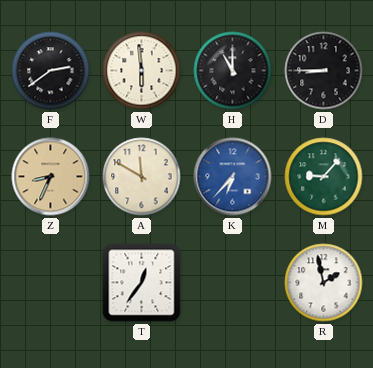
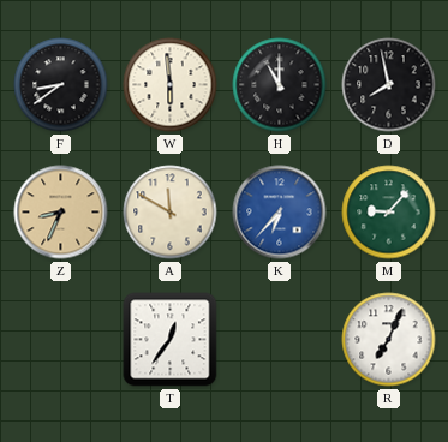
F: 2:39 -> 8:39
D: 8:45 -> 7:58
R: 1:58 -> 7:04
